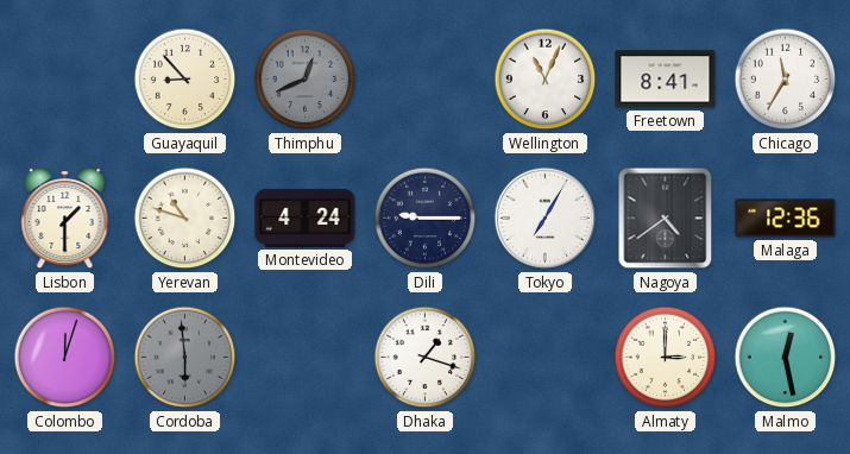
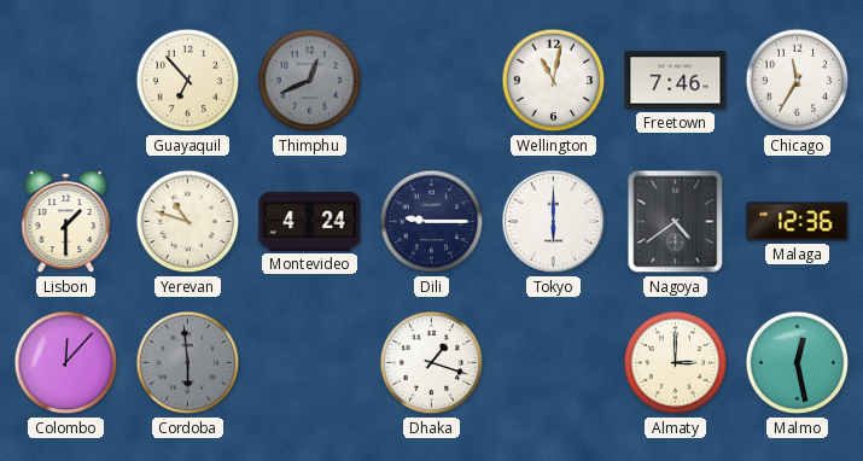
Guayaquil: 8:53 -> 6:53
Wellington: 11:04 -> 11:02
Freetown: 8:41 -> 7:46
Tokyo: 7:05 -> 6:00
Colombo: 12:03 -> 12:07
